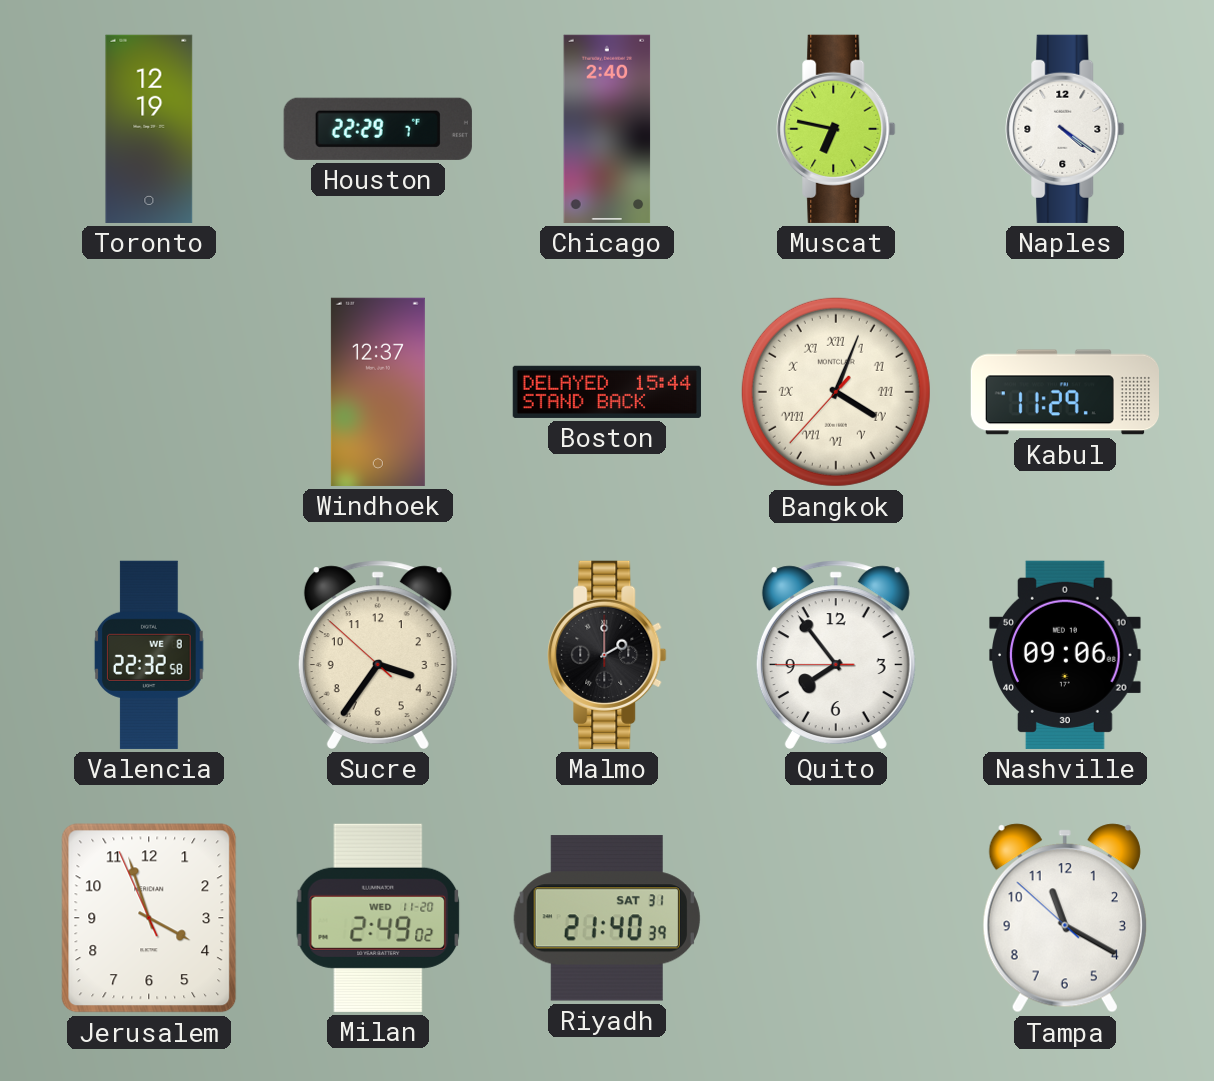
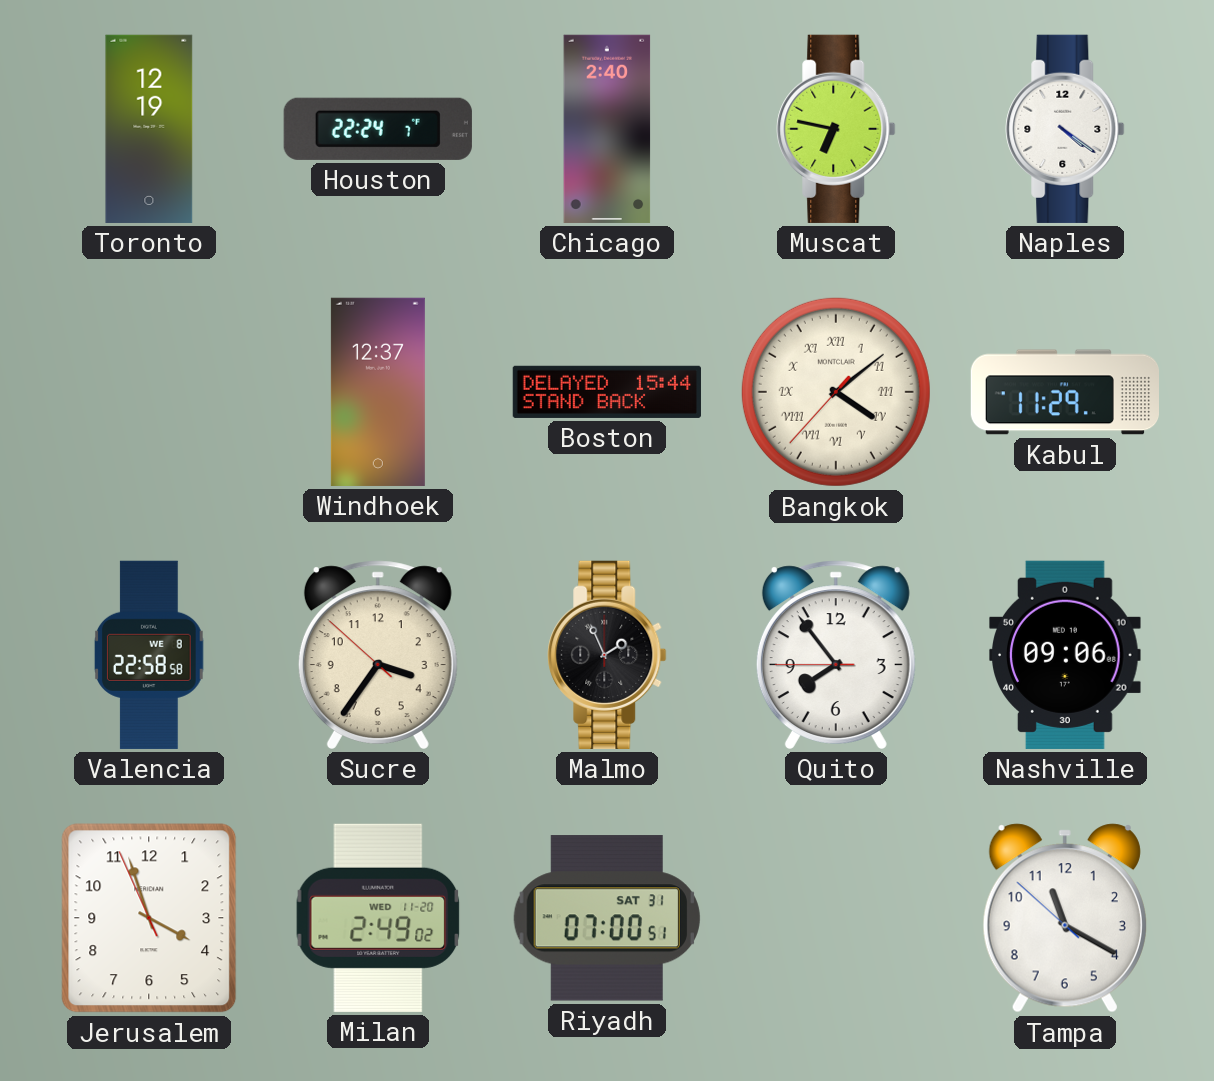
Houston: 22:29 -> 22:24
Bangkok: 4:03 -> 4:08
Valencia: 22:32 -> 22:58
Malmo: 2:00 -> 1:56
Riyadh: 21:40 -> 07:00
